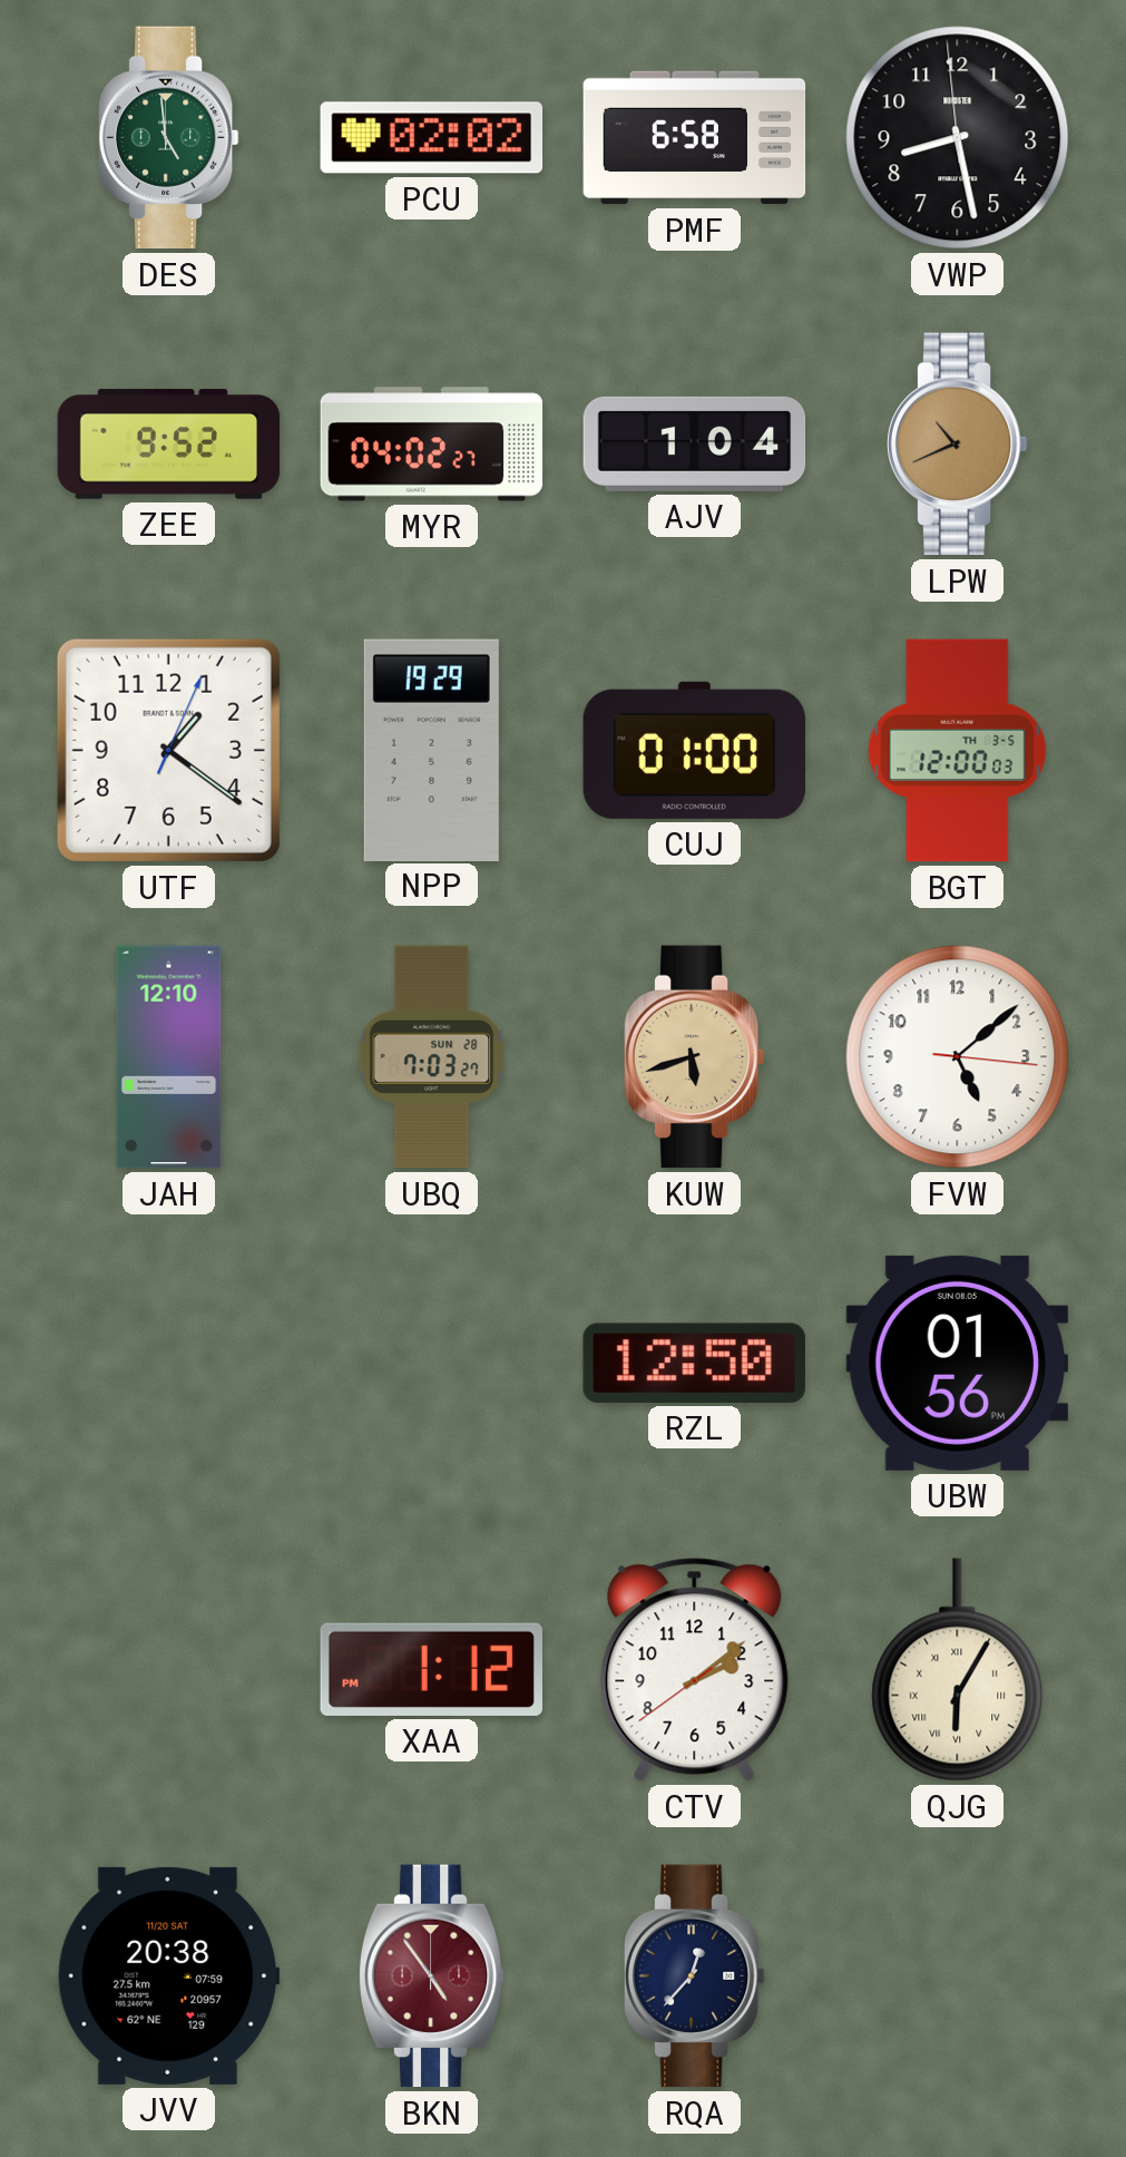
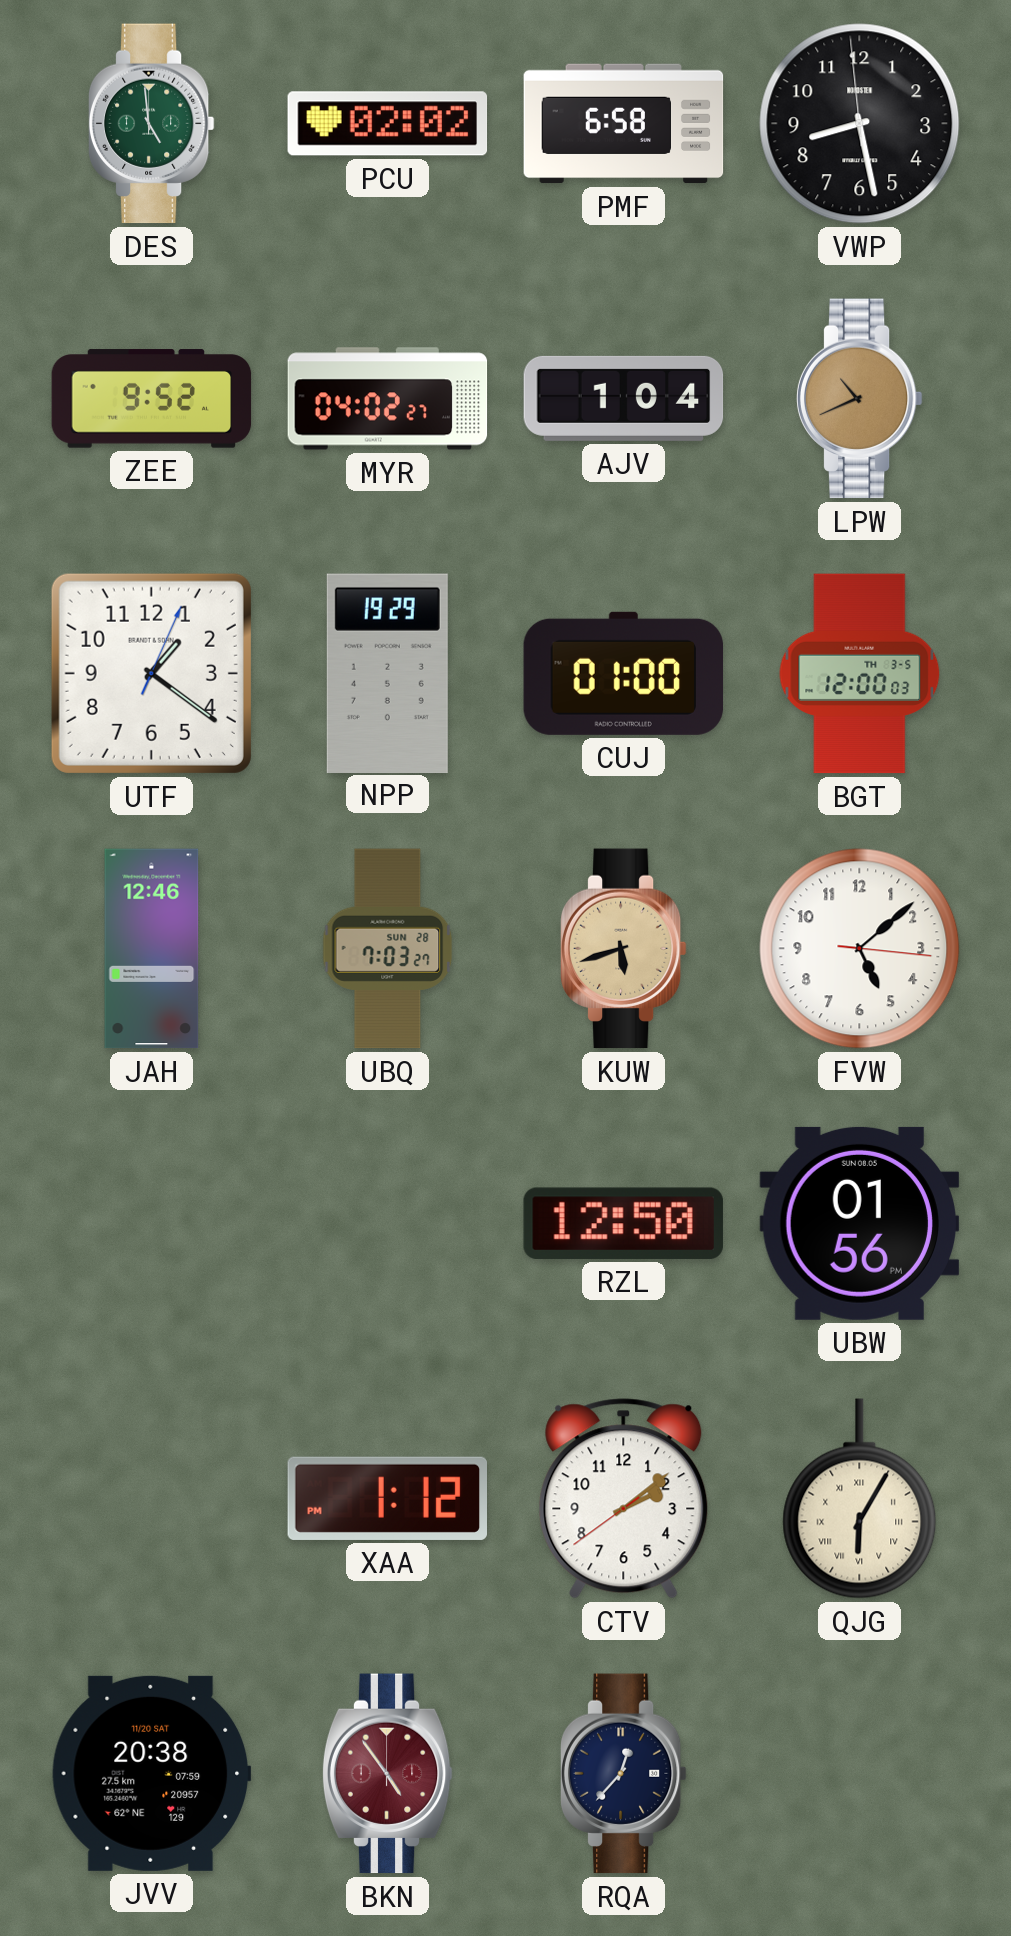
JAH: 12:10 -> 12:46
